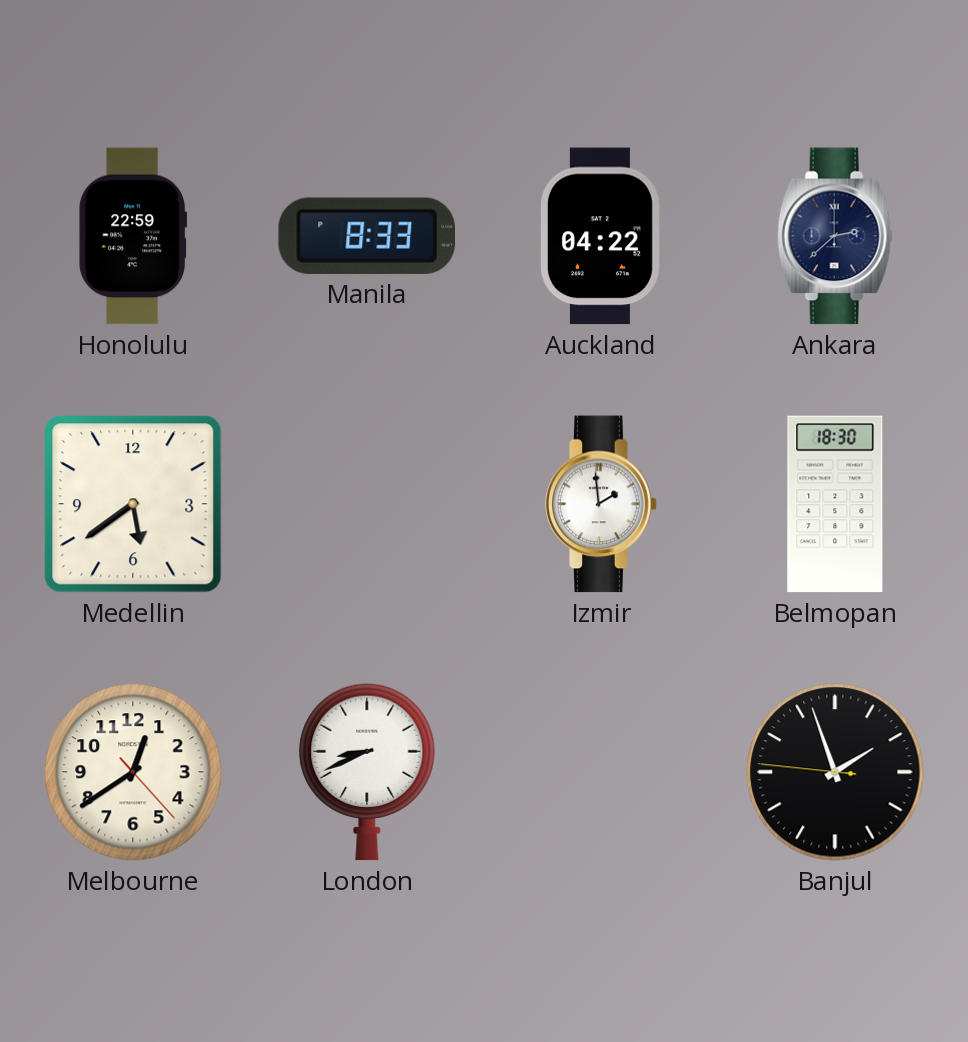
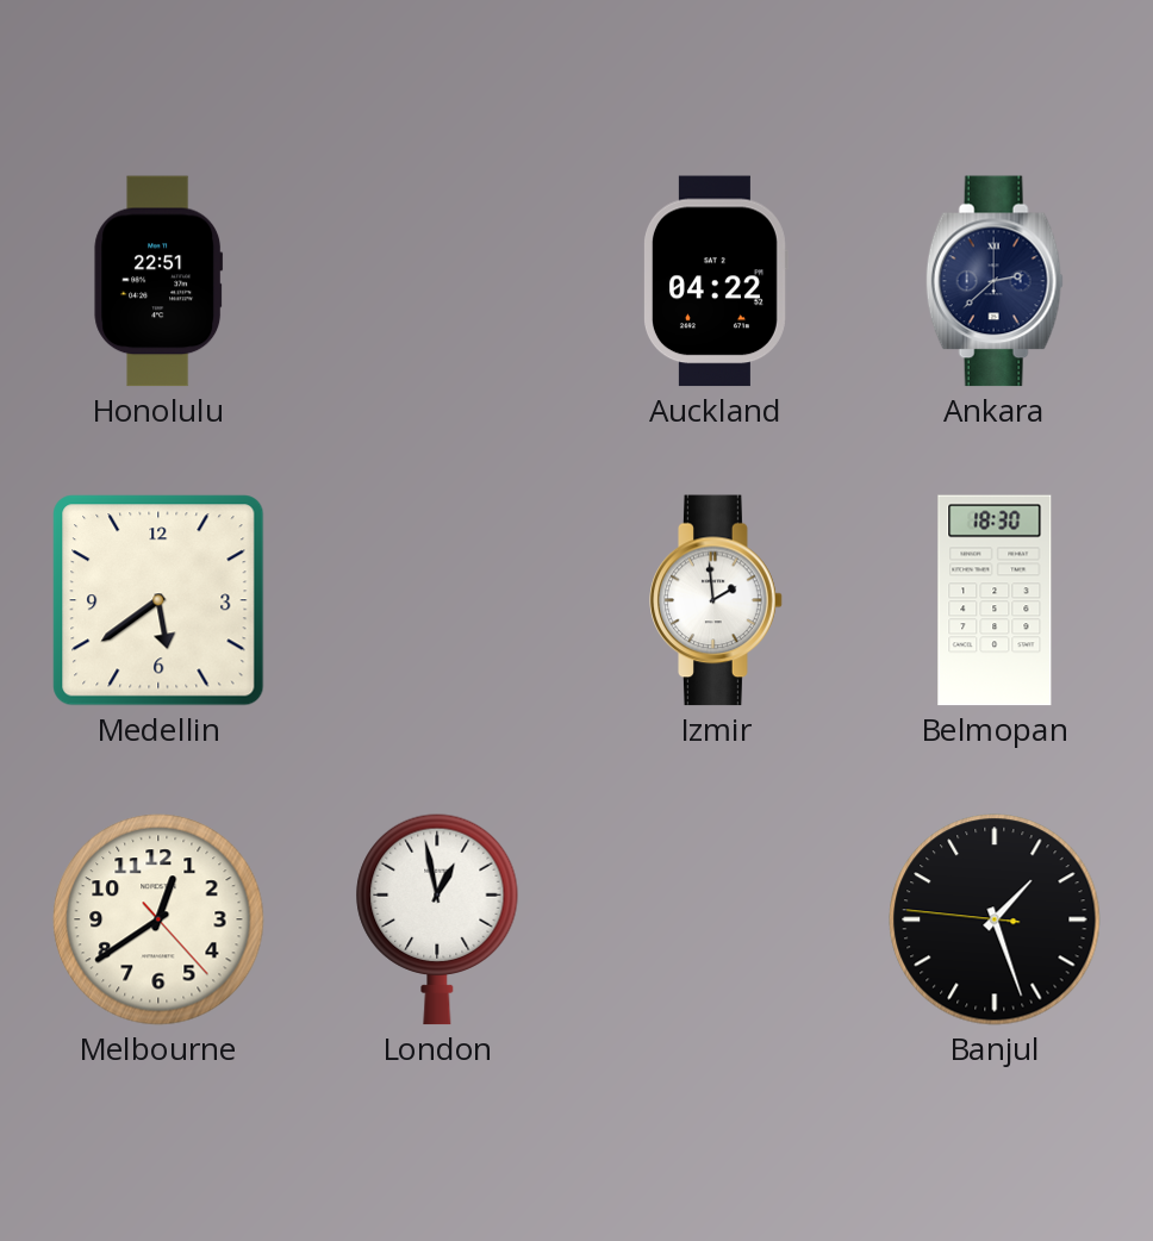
Honolulu: 22:59 -> 22:51
Manila: 8:33 -> none
London: 8:41 -> 12:58
Banjul: 1:56 -> 1:26
